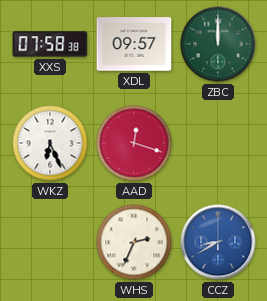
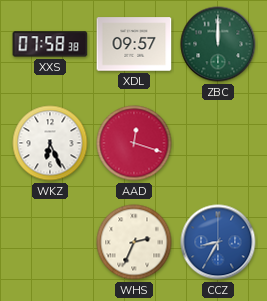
CCZ: 8:40 -> 8:35
